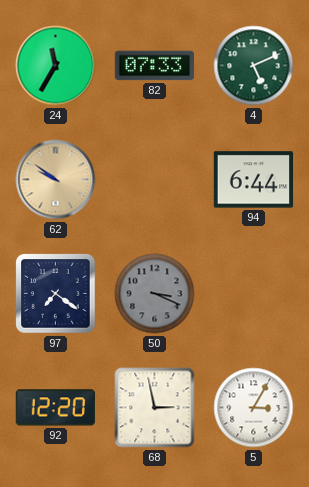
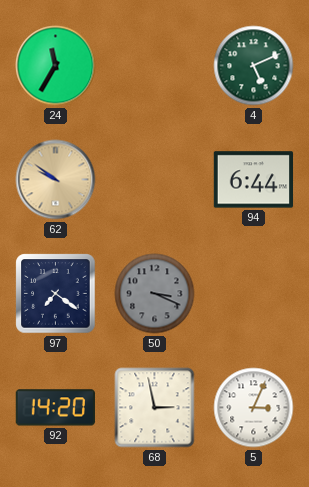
82: 07:33 -> none
92: 12:20 -> 14:20
5: 3:05 -> 3:04
